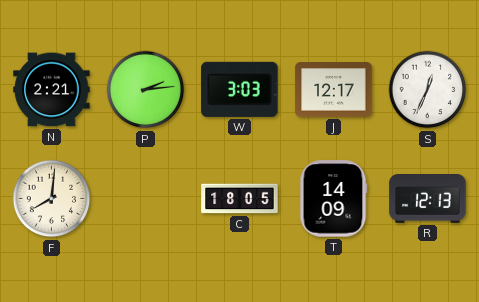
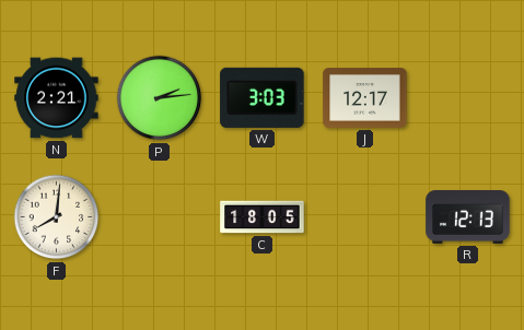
S: 12:34 -> none
T: 14:09 -> none
